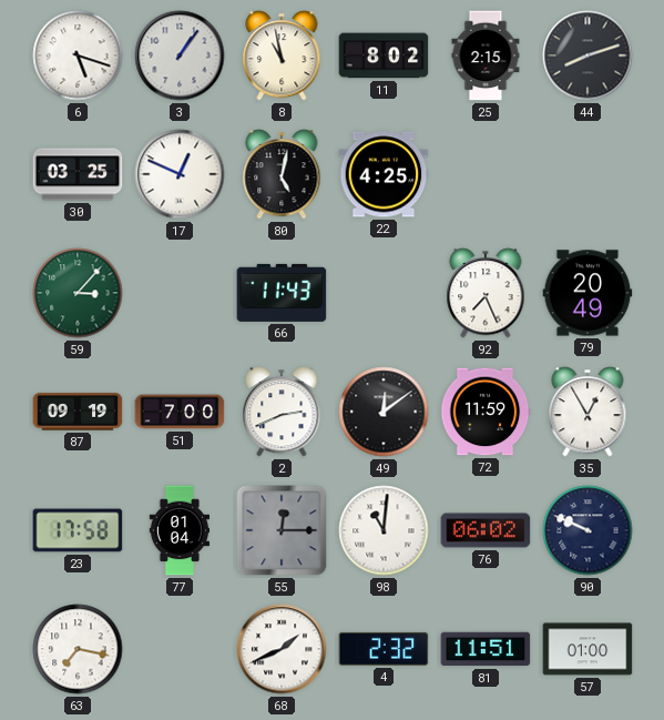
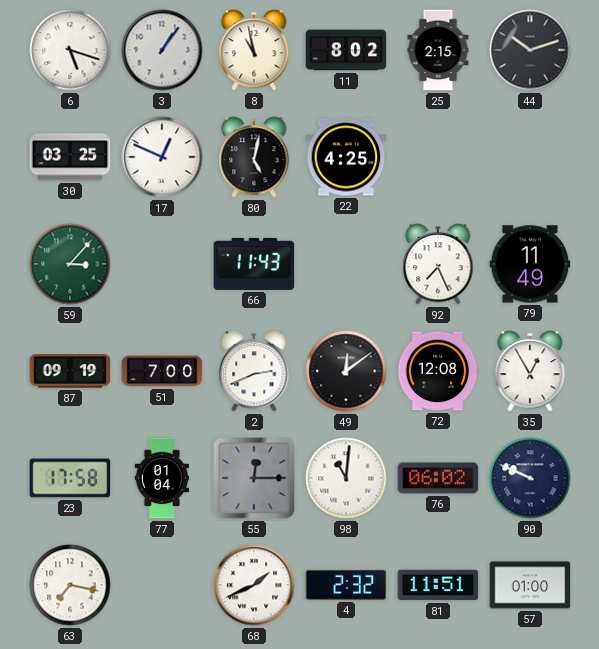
44: 8:12 -> 10:12
79: 20:49 -> 11:49
72: 11:59 -> 12:08
